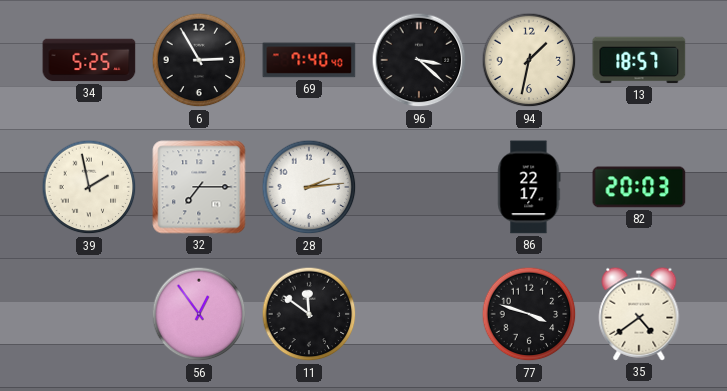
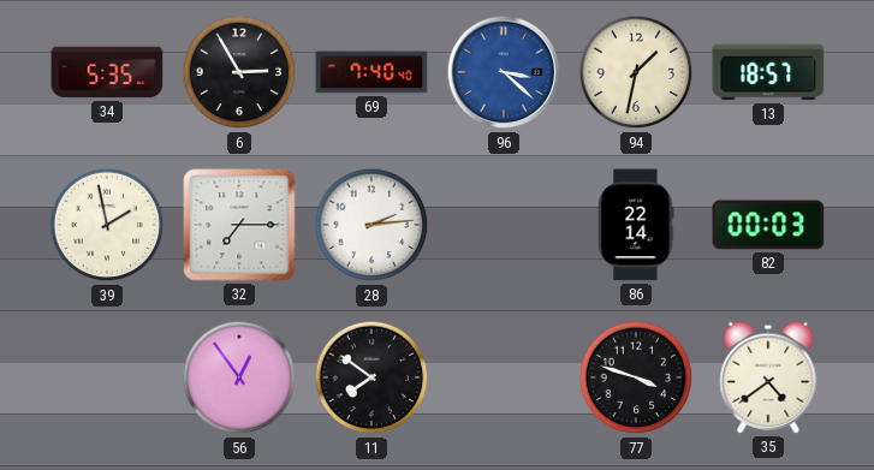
34: 5:25 -> 5:35
96 dial: black -> blue
86: 22:17 -> 22:14
82: 20:03 -> 00:03
11: 11:51 -> 7:51
